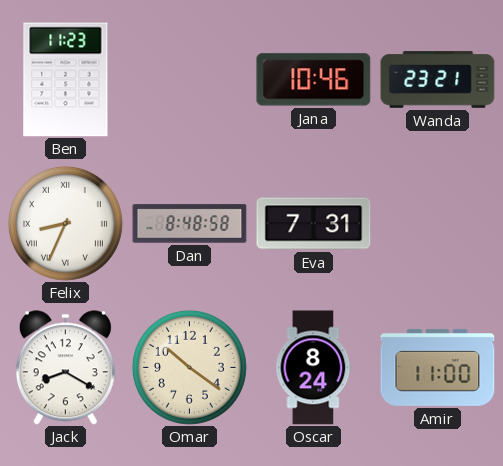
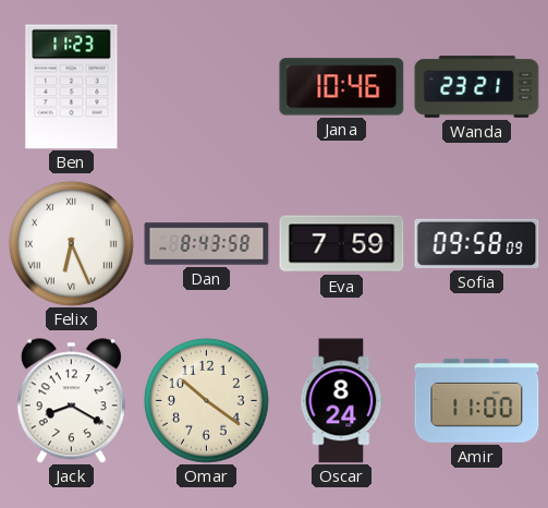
Felix: 8:34 -> 6:26
Dan: 8:48 -> 8:43
Eva: 7:31 -> 7:59
Sofia: none -> 09:58
